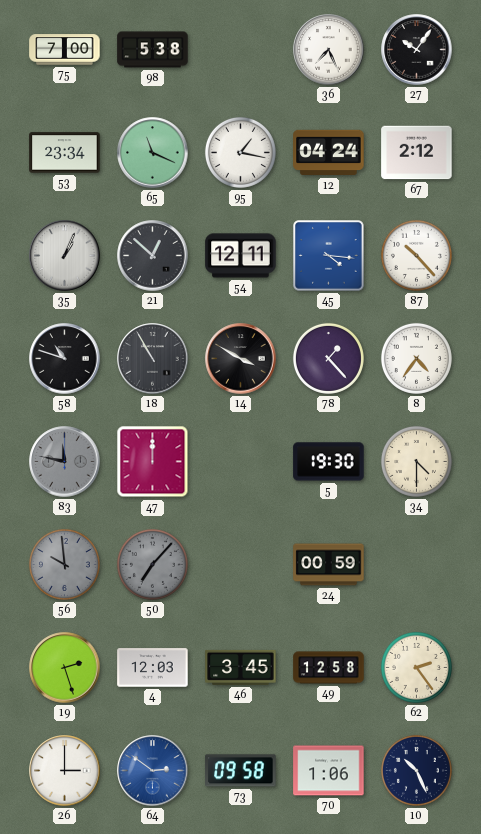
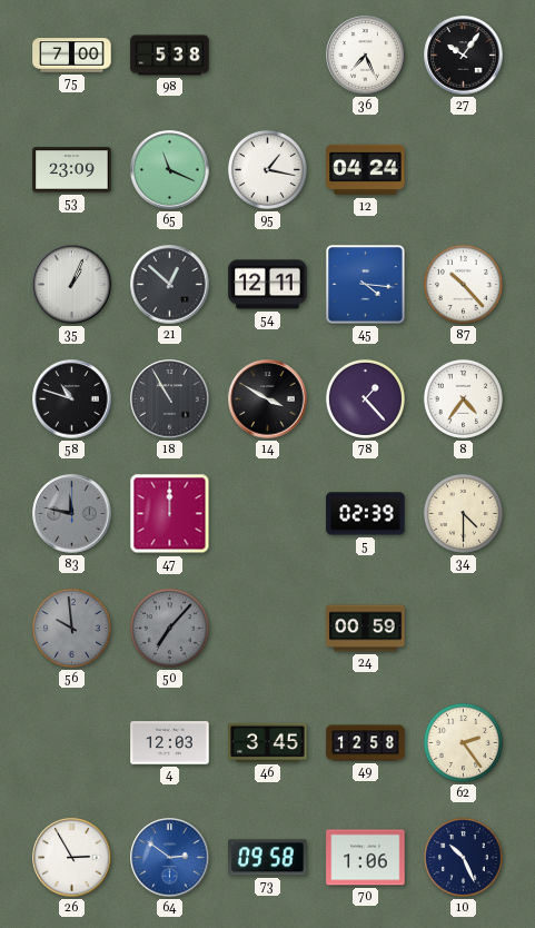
53: 23:34 -> 23:09
67: 2:12 -> none
5: 19:30 -> 02:39
19: 2:27 -> none
26: 3:00 -> 2:55
